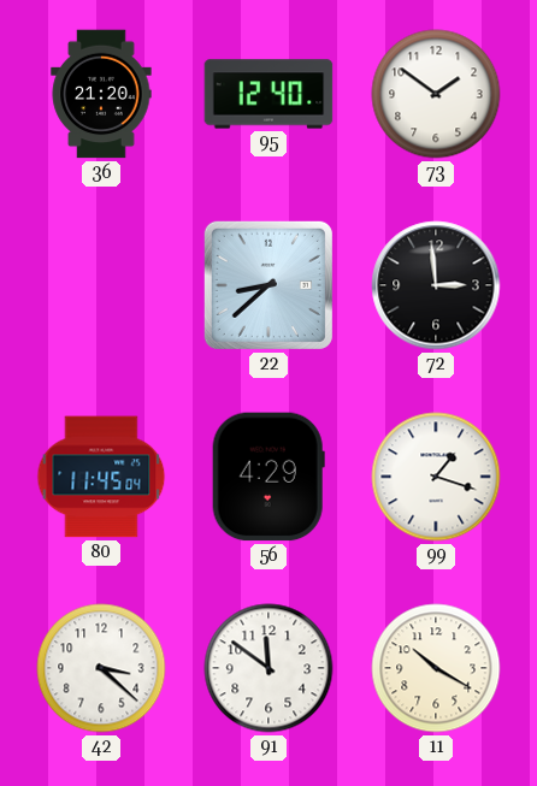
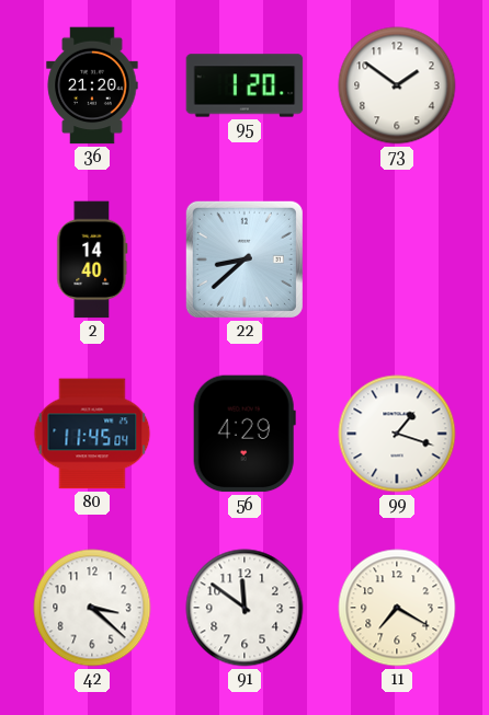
95: 12:40 -> 1:20
2: none -> 14:40
72: 2:59 -> none
11: 10:20 -> 7:20
